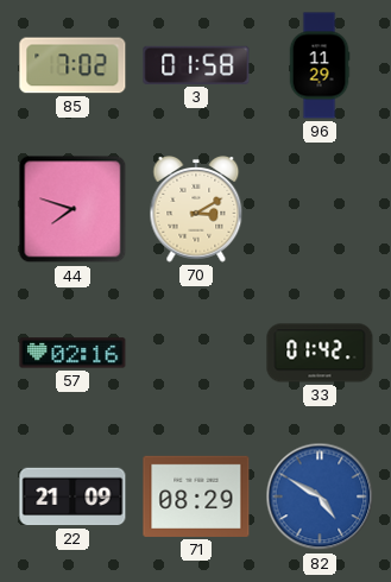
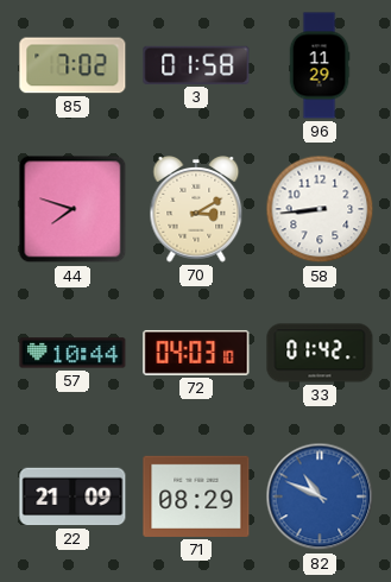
58: none -> 8:44
57: 02:16 -> 10:44
72: none -> 04:03
82: 4:50 -> 10:49
